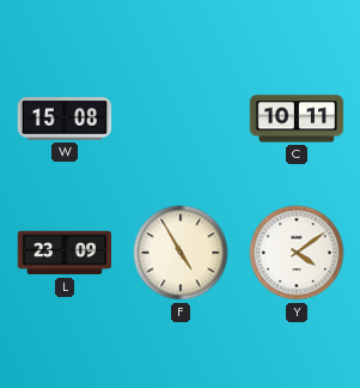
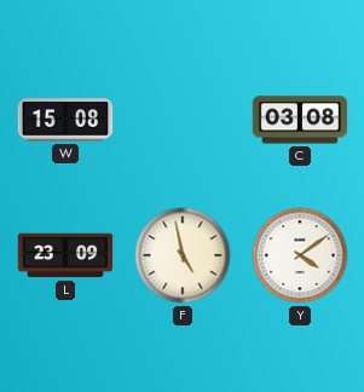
C: 10:11 -> 03:08
F: 4:55 -> 4:58
